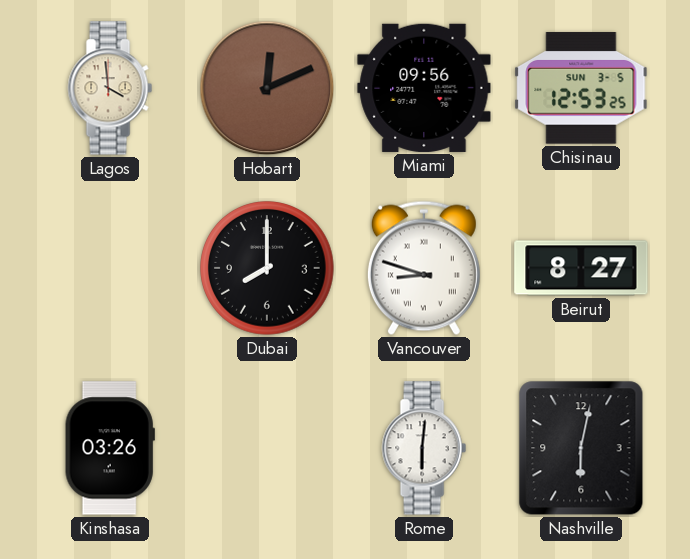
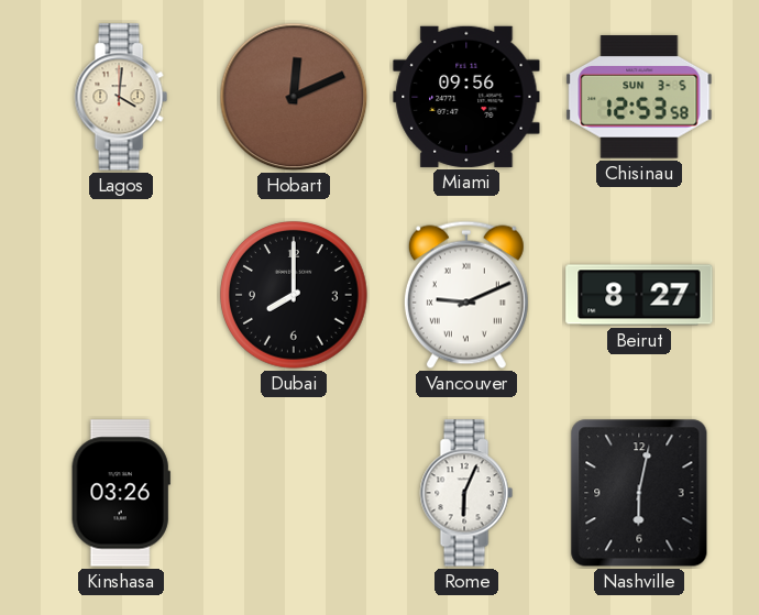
Lagos: 3:59 -> 4:01
Chisinau: 12:53:25 -> 12:53:58
Vancouver: 8:48 -> 9:11
Rome: 6:01 -> 6:04
